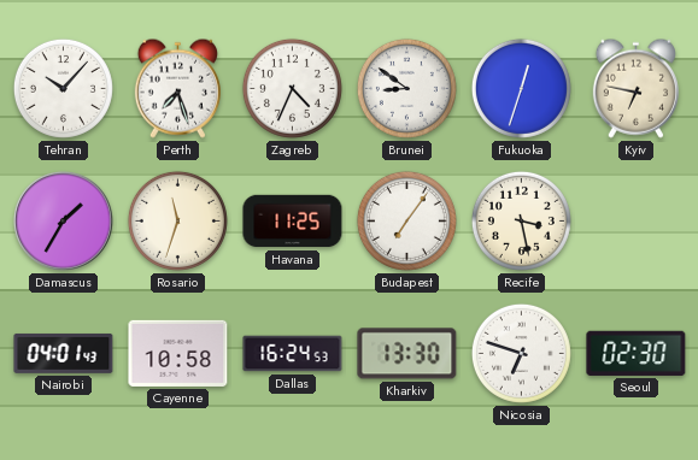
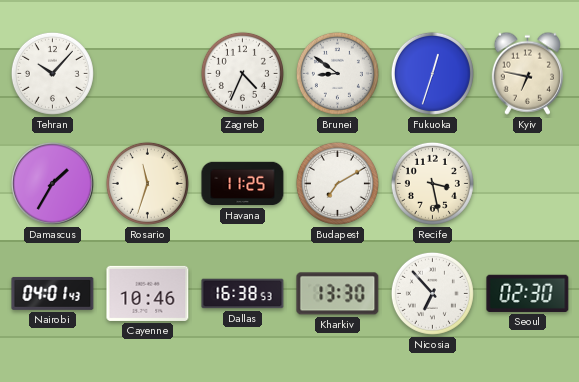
Perth: 7:27 -> none
Budapest: 7:06 -> 7:10
Cayenne: 10:58 -> 10:46
Dallas: 16:24 -> 16:38
Nicosia: 6:48 -> 6:53
